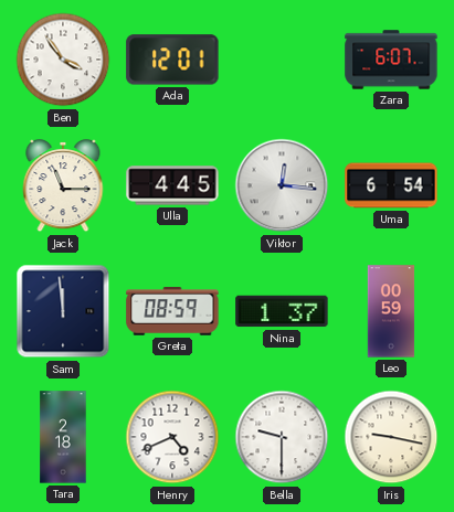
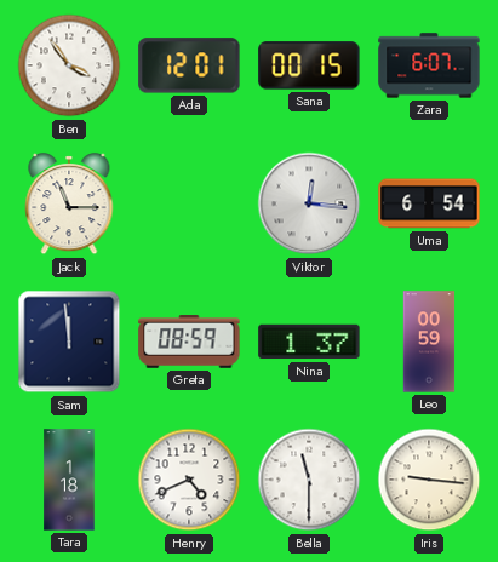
Sana: none -> 00:15
Ulla: 4:45 -> none
Tara: 2:18 -> 1:18
Bella: 9:30 -> 11:30
Iris: 9:17 -> 9:16
